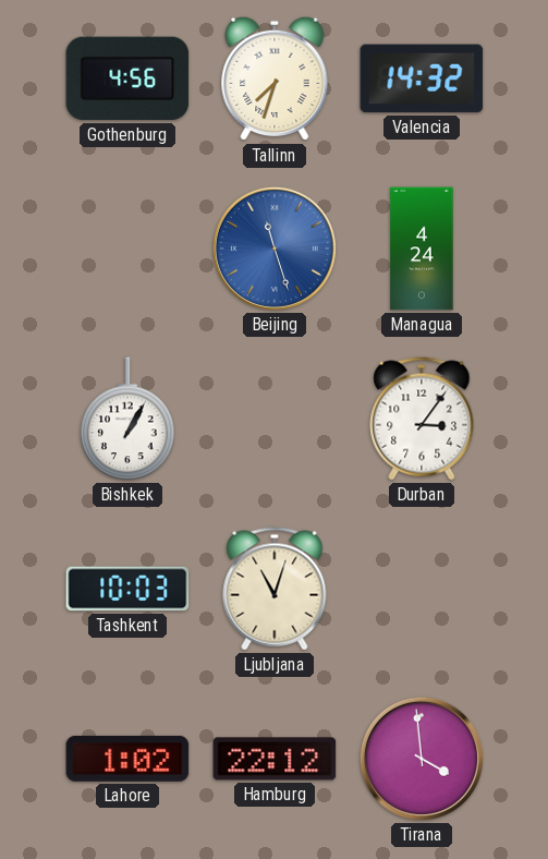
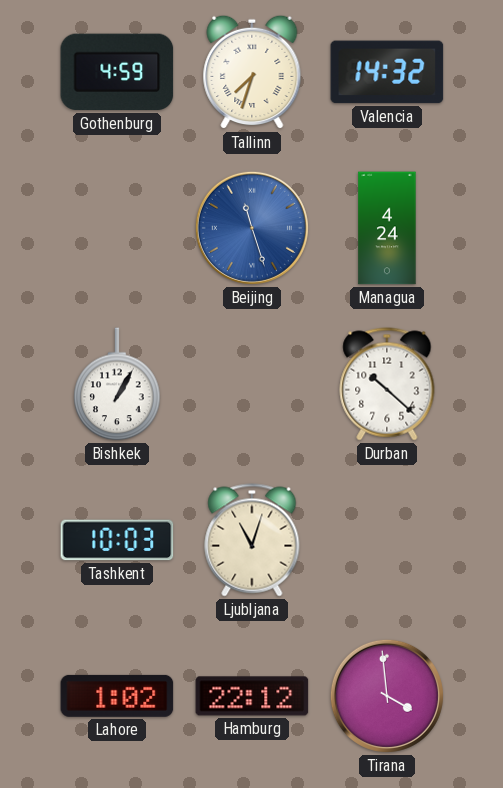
Gothenburg: 4:56 -> 4:59
Durban: 3:06 -> 10:22
